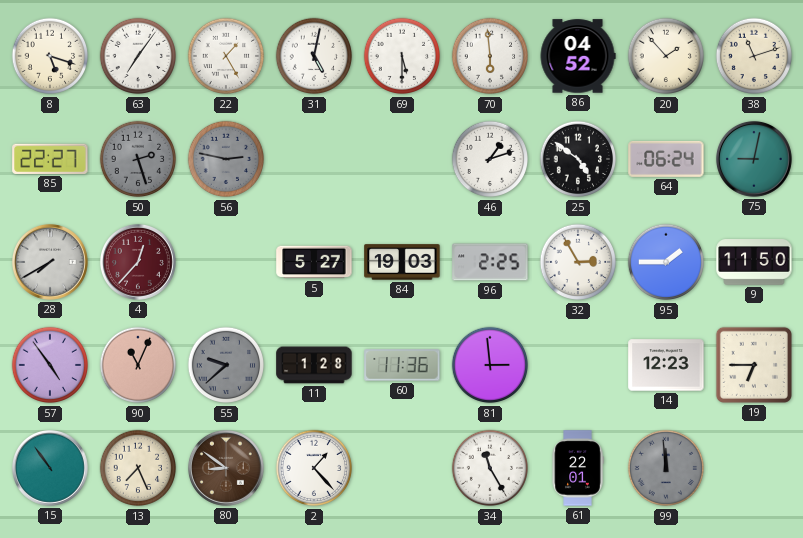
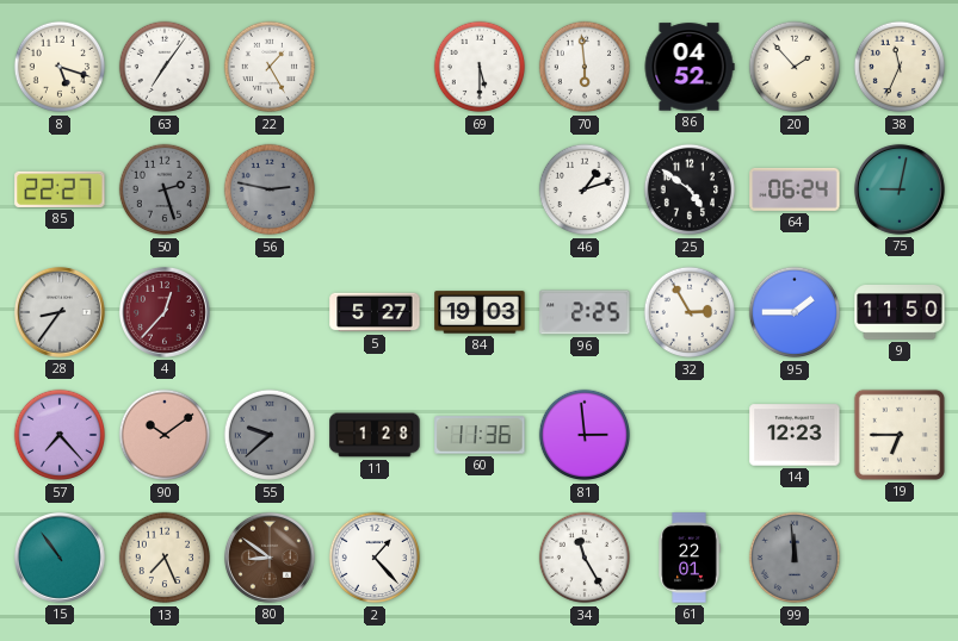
31: 5:02 -> none
38: 11:12 -> 11:34
28: 7:40 -> 8:36
57: 4:54 -> 7:23
90: 11:04 -> 10:09
